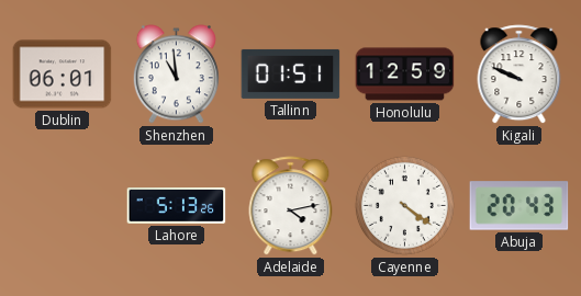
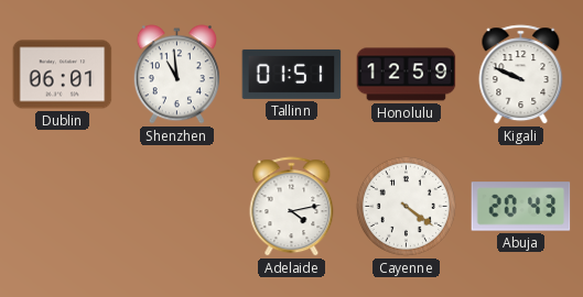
Lahore: 5:13 -> none
